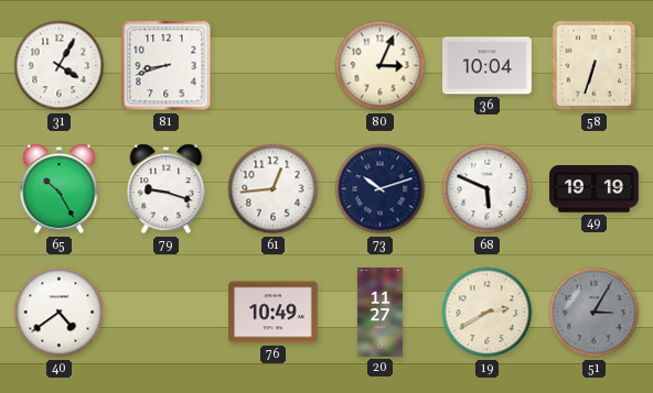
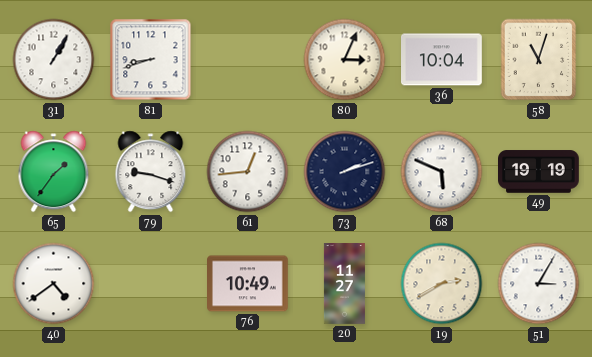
31: 4:05 -> 1:05
58: 6:33 -> 11:03
65: 10:25 -> 1:36
73: 10:12 -> 2:12
51 dial: grey -> white
